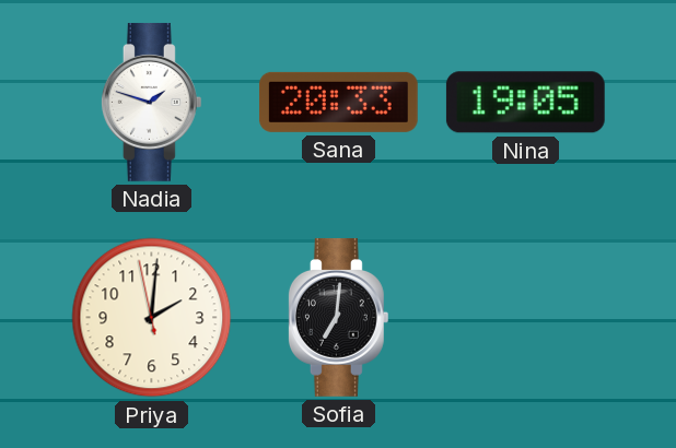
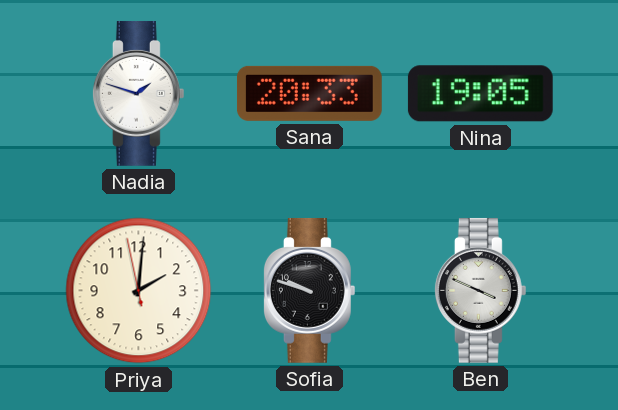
Sofia: 7:01 -> 9:48
Ben: none -> 3:49
